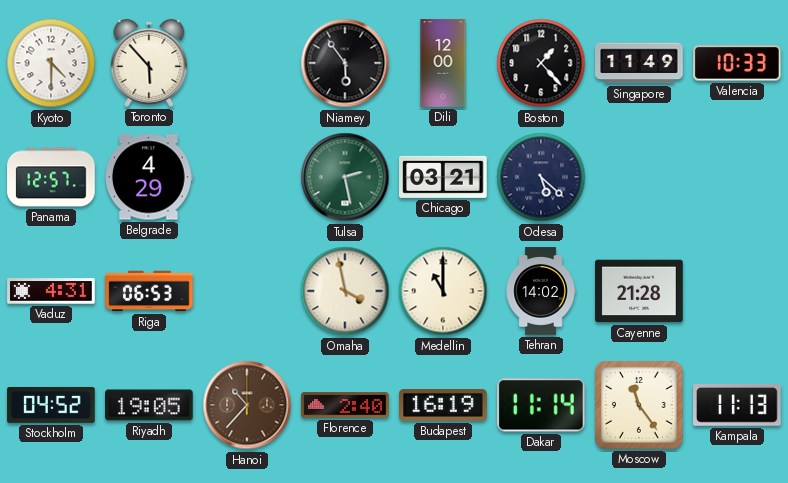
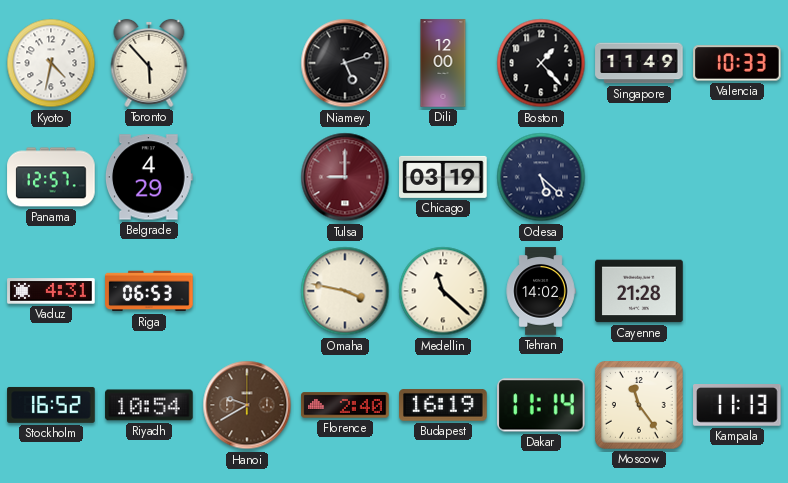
Kyoto: 4:30 -> 4:32
Niamey: 5:54 -> 5:12
Tulsa: 2:28 -> 9:00
Tulsa dial: green -> burgundy
Chicago: 03:21 -> 03:19
Omaha: 3:58 -> 3:47
Medellin: 11:00 -> 11:22
Stockholm: 04:52 -> 16:52
Riyadh: 19:05 -> 10:54
Hanoi: 10:37 -> 9:40
